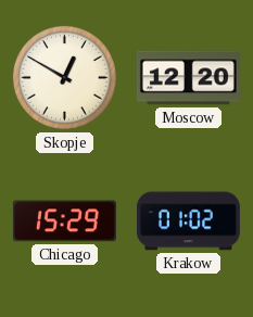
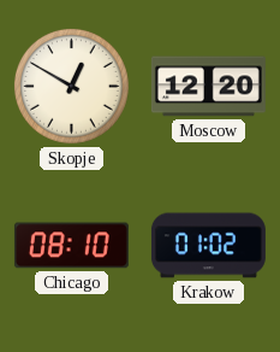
Chicago: 15:29 -> 08:10
